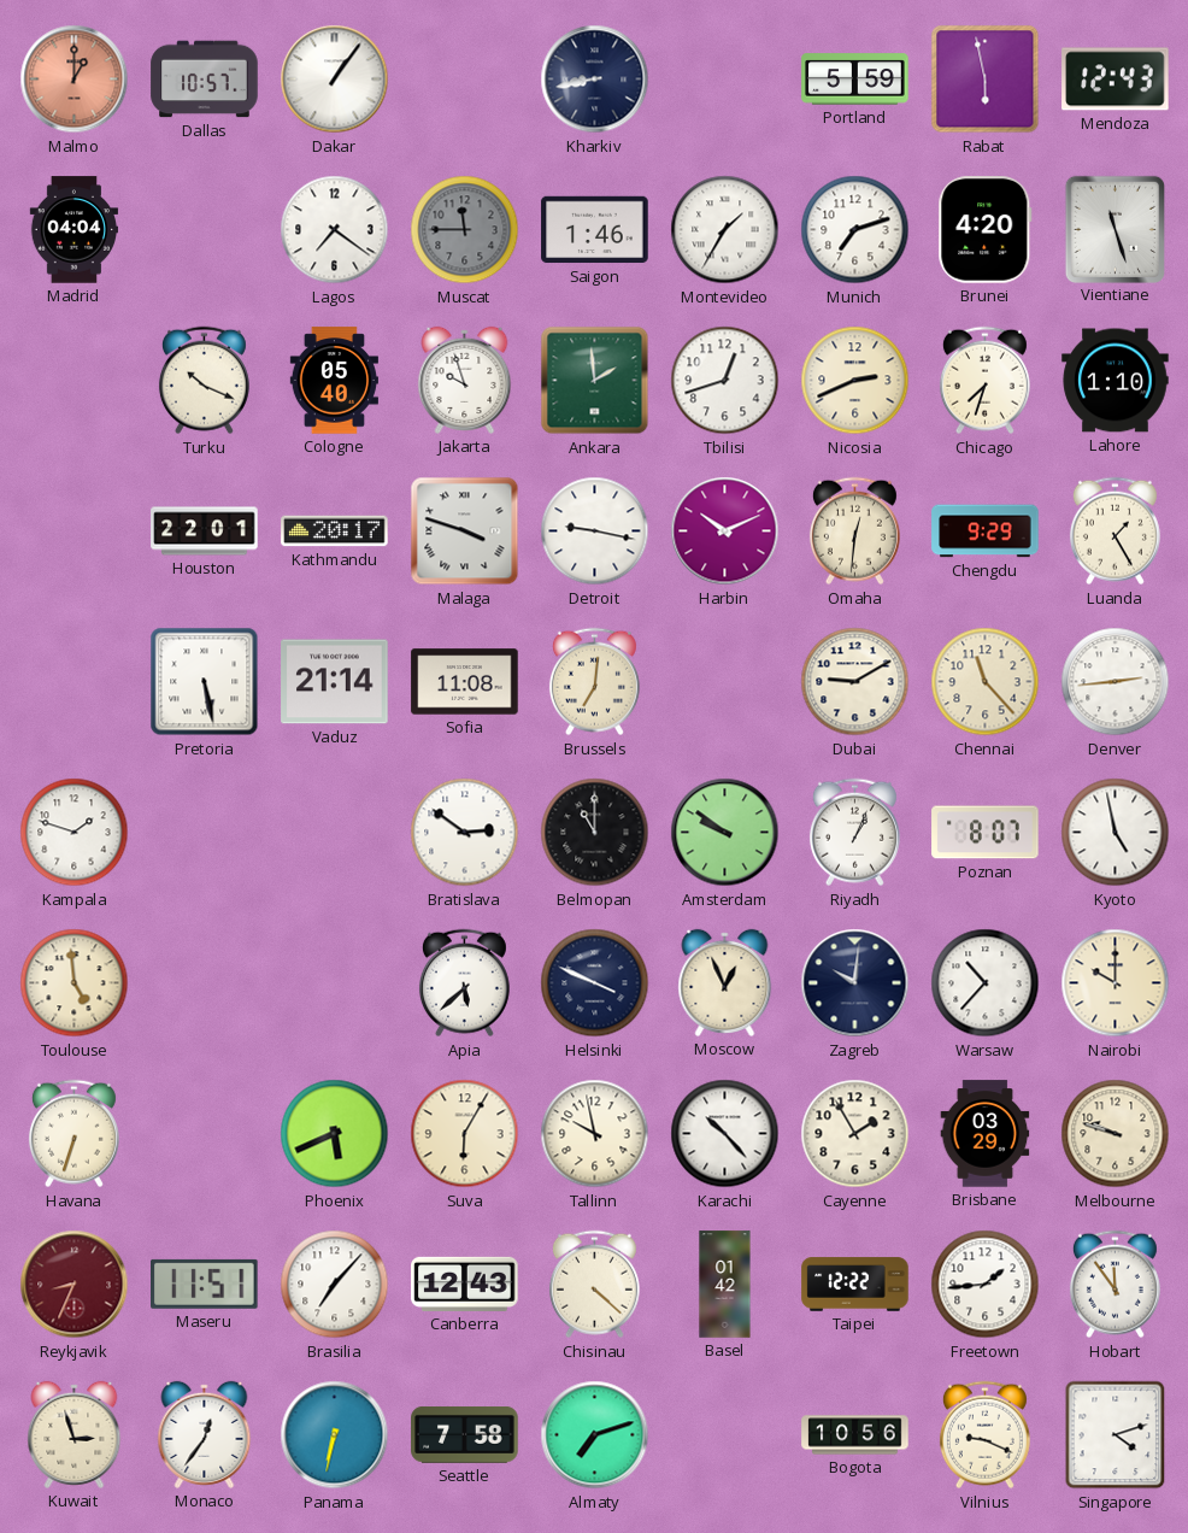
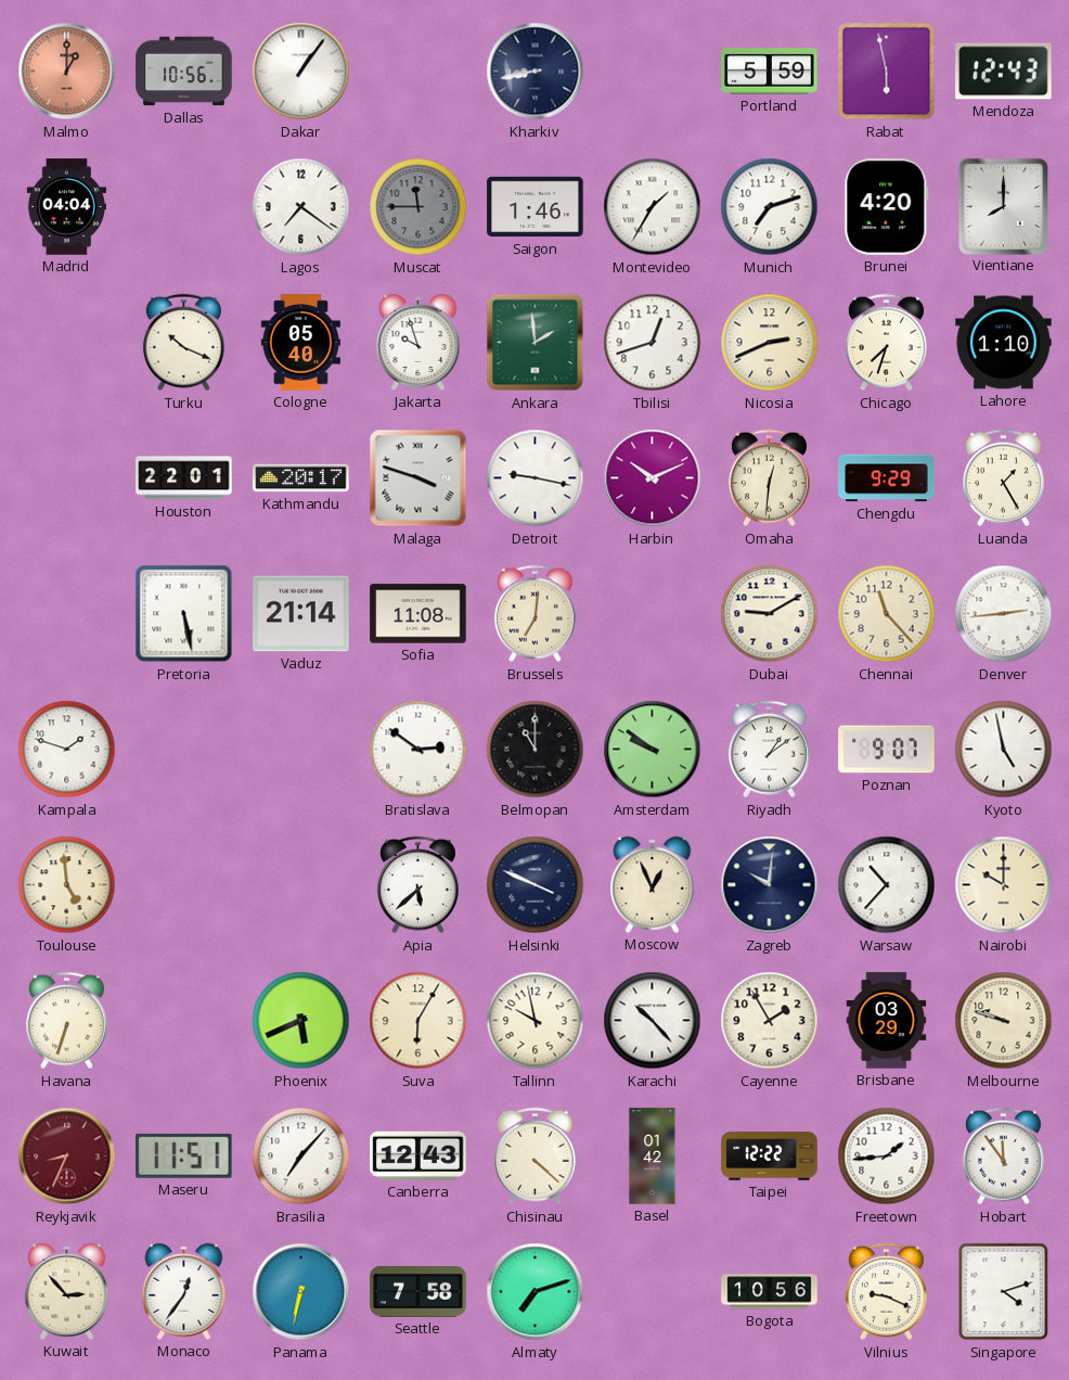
Dallas: 10:57 -> 10:56
Vientiane: 11:27 -> 8:00
Riyadh: 1:04 -> 1:09
Poznan: 8:07 -> 9:07
Kuwait: 2:57 -> 2:53
